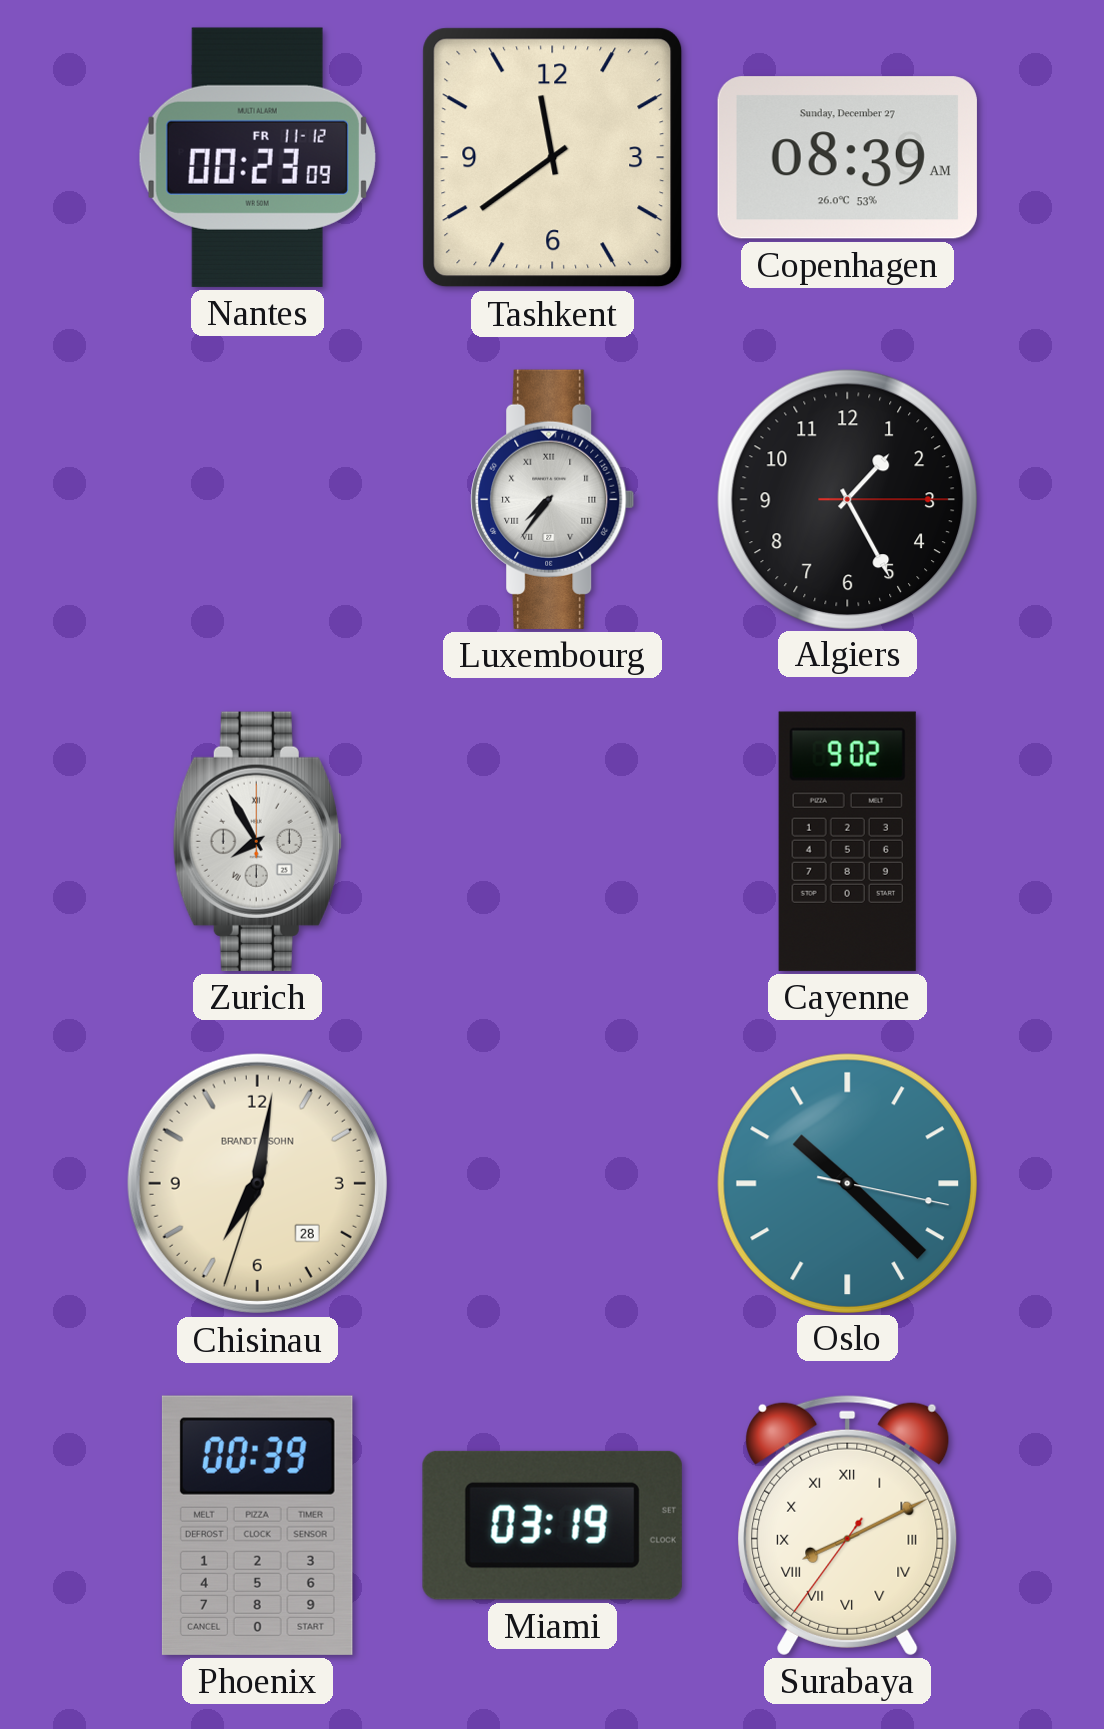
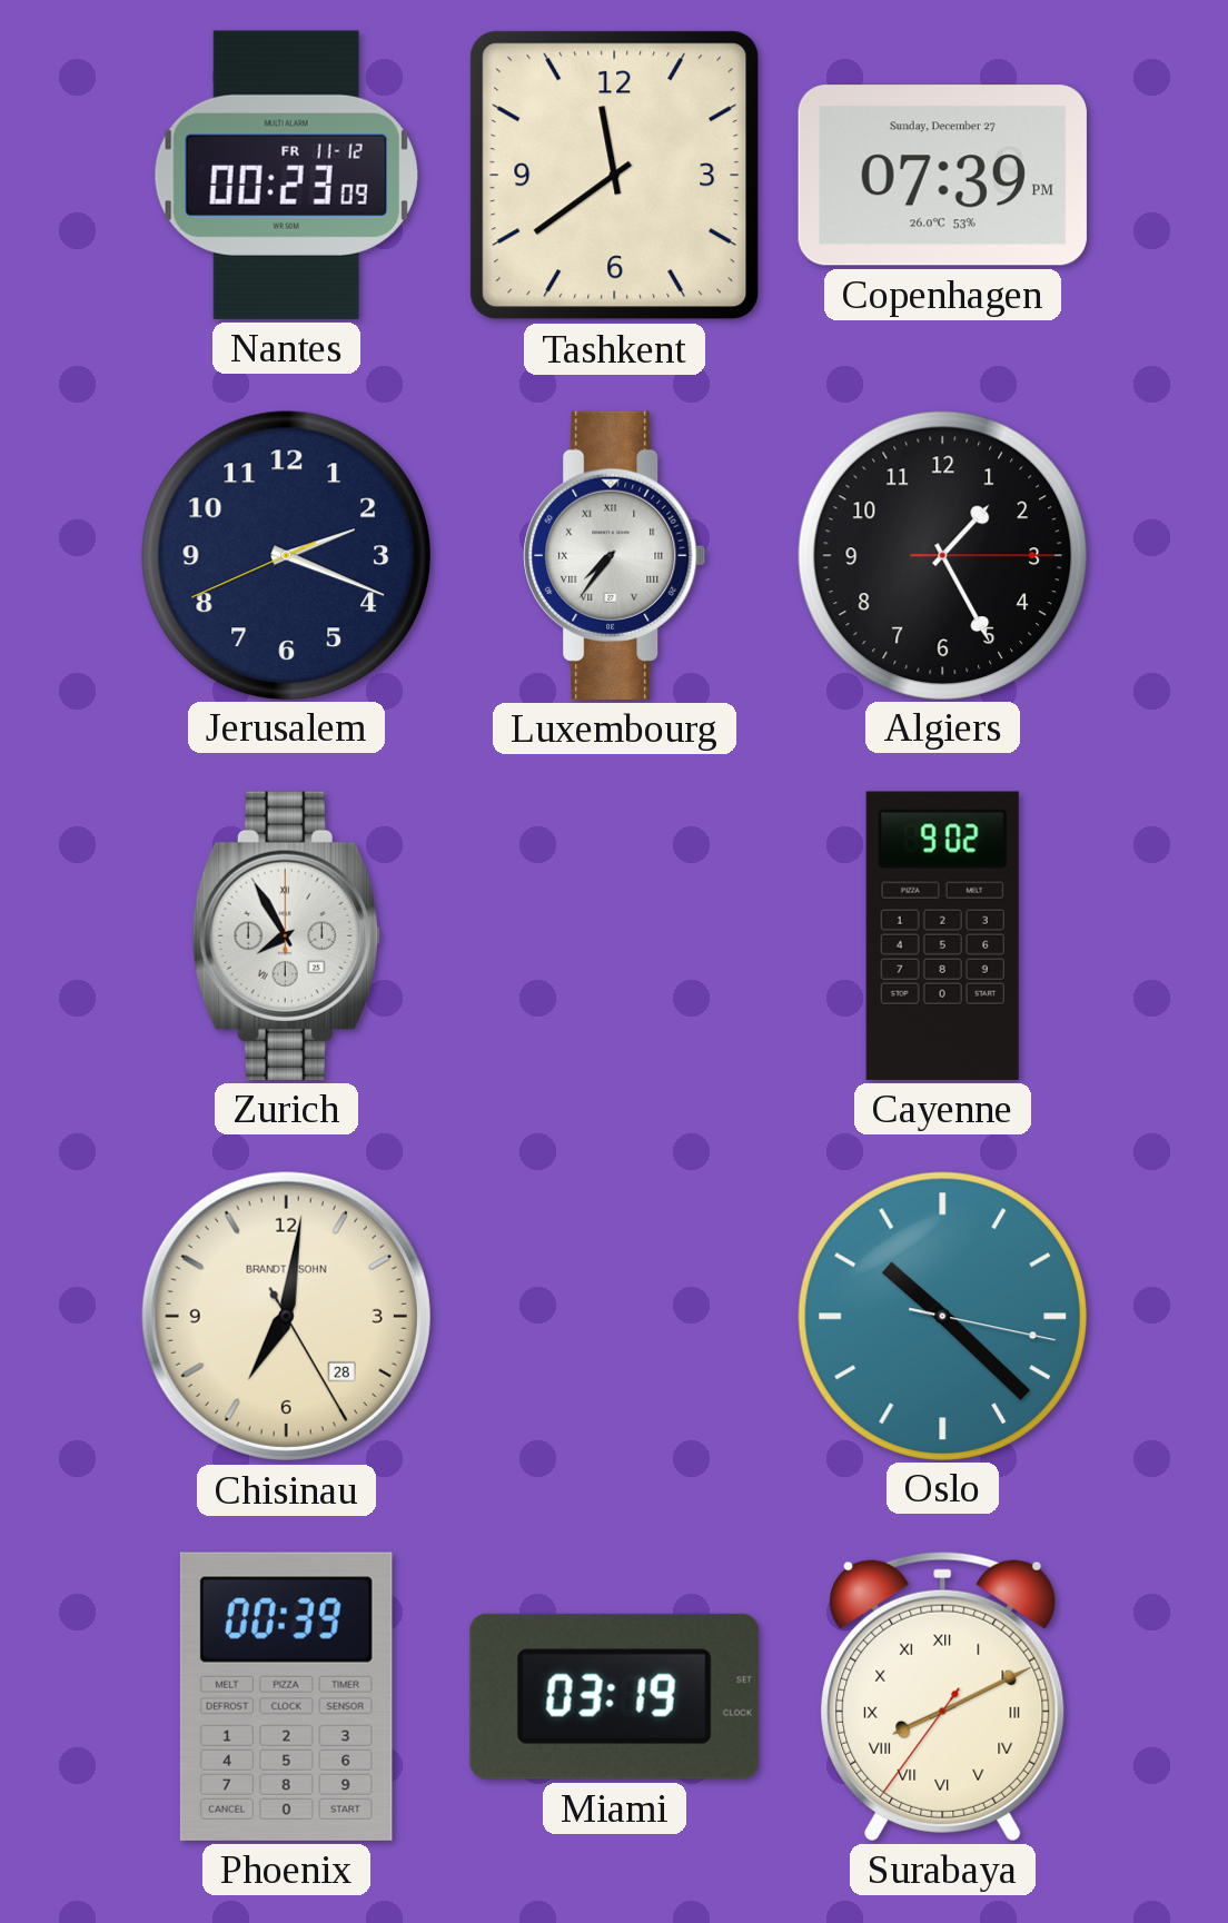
Copenhagen: 08:39 -> 07:39
Jerusalem: none -> 2:18
Chisinau: 7:01:33 -> 7:01:25
